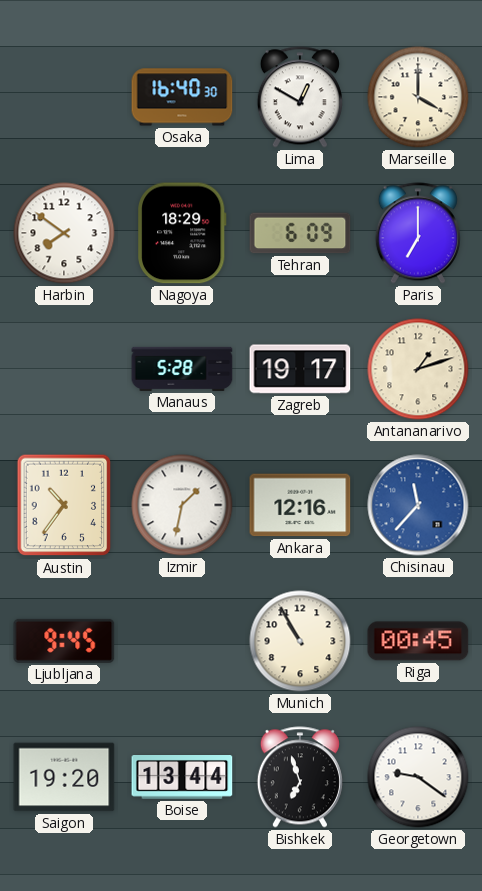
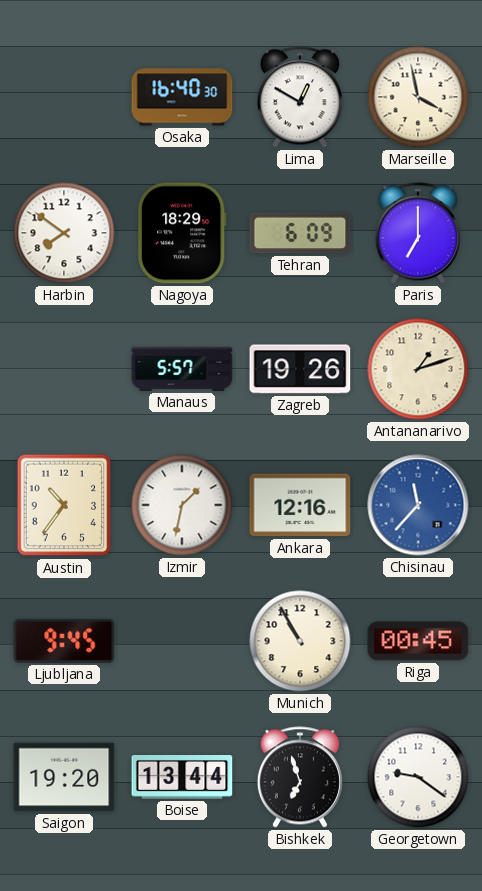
Marseille: 4:00 -> 3:58
Manaus: 5:28 -> 5:57
Zagreb: 19:17 -> 19:26
